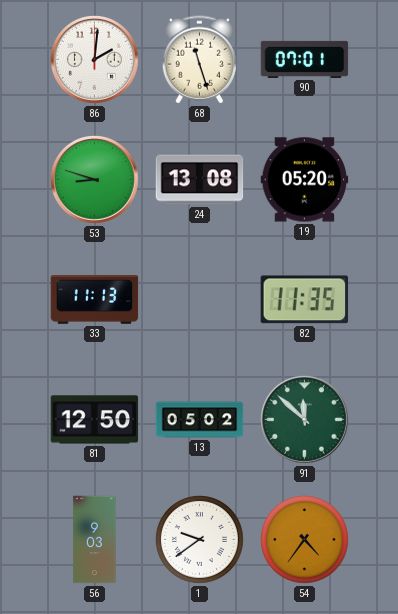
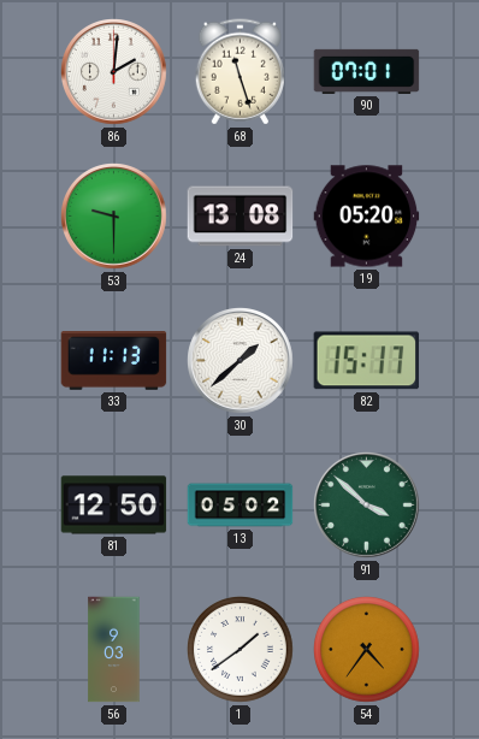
53: 8:48 -> 9:30
30: none -> 1:38
82: 11:35 -> 15:17
91: 11:52 -> 3:52
1: 9:39 -> 1:39
